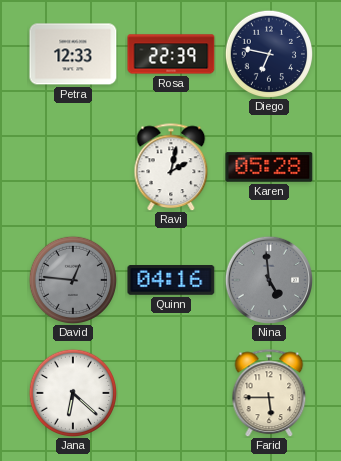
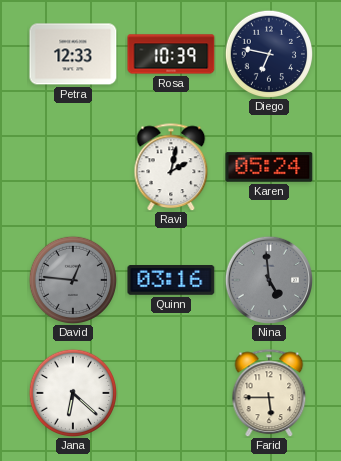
Rosa: 22:39 -> 10:39
Karen: 05:28 -> 05:24
Quinn: 04:16 -> 03:16
